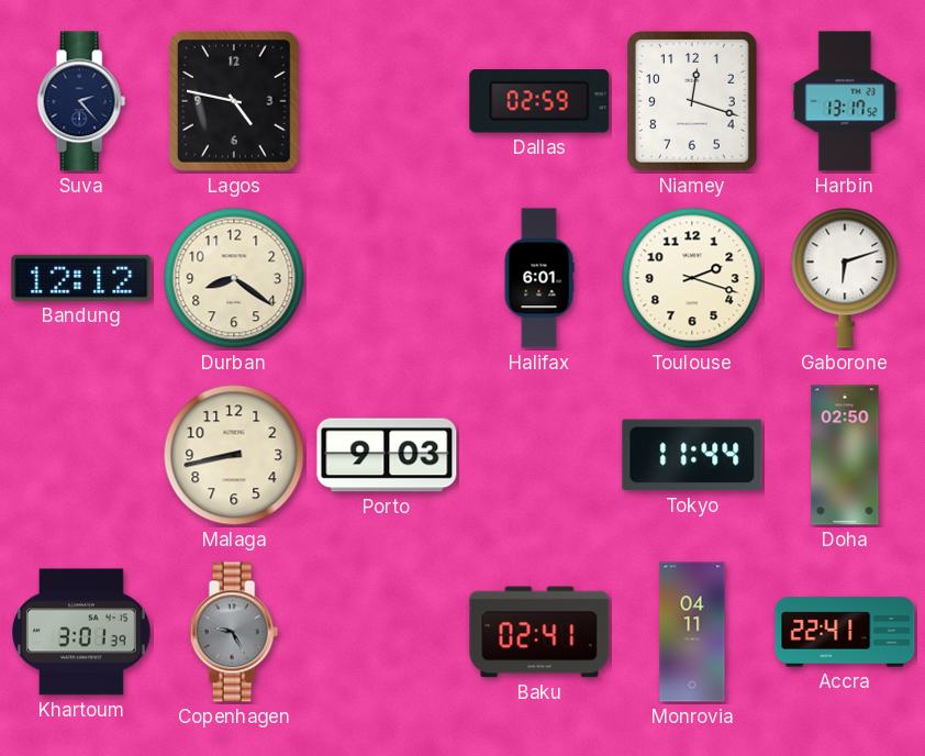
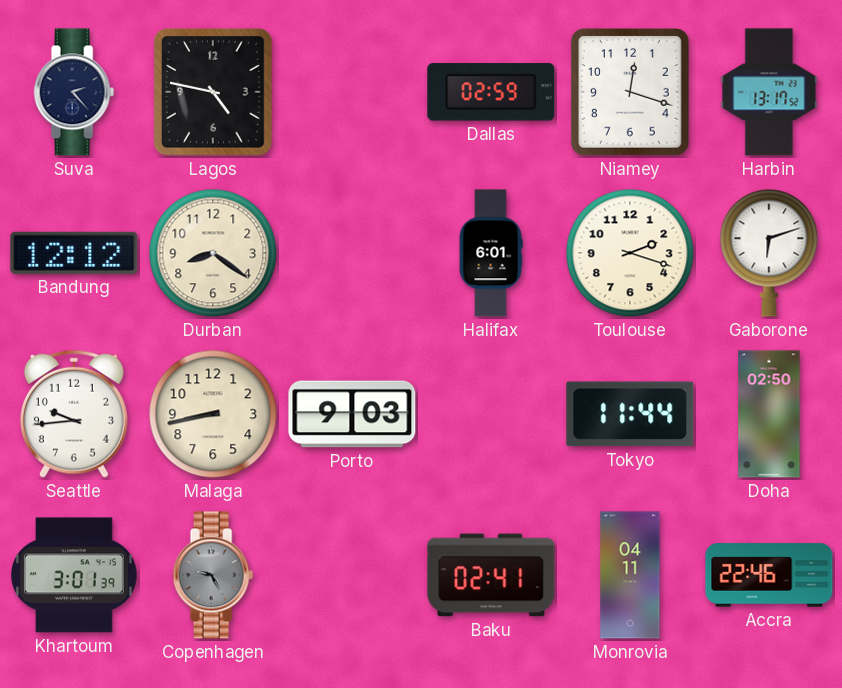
Seattle: none -> 9:44
Accra: 22:41 -> 22:46
